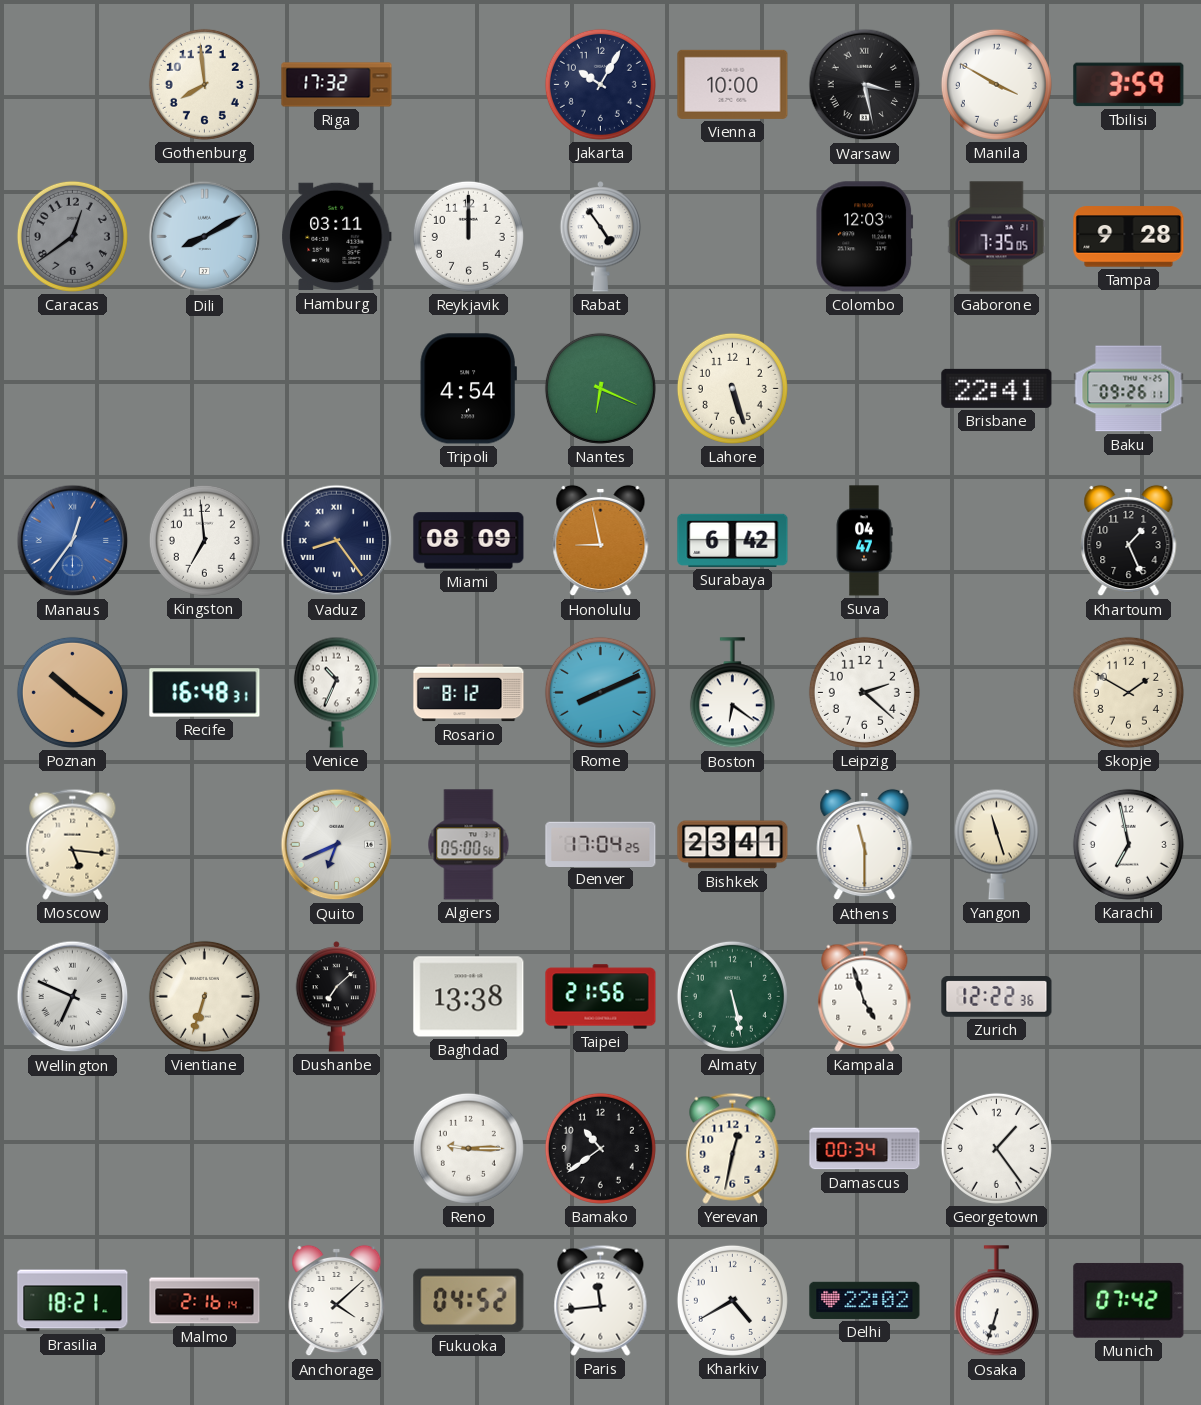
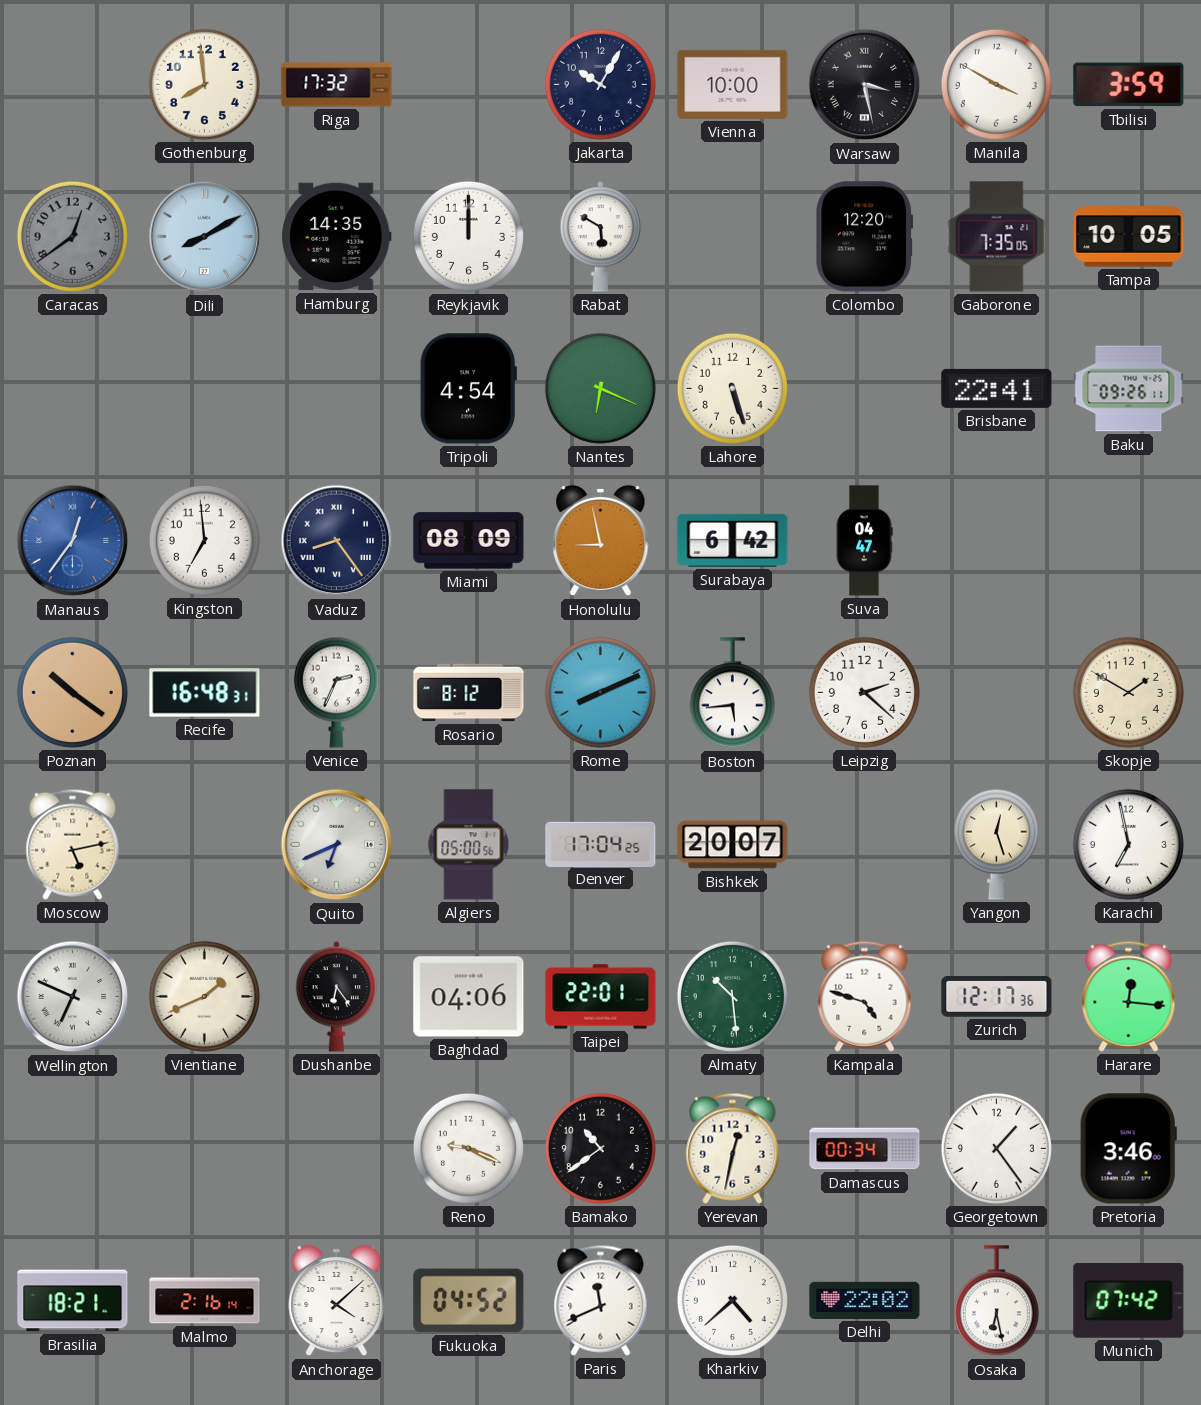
Hamburg: 03:11 -> 14:35
Rabat: 4:54 -> 5:50
Colombo: 12:03 -> 12:20
Tampa: 9:28 -> 10:05
Khartoum: 1:26 -> none
Venice: 10:34 -> 2:34
Boston: 6:21 -> 5:44
Moscow: 5:16 -> 5:13
Bishkek: 23:41 -> 20:07
Athens: 11:30 -> none
Yangon: 11:27 -> 12:27
Vientiane: 6:33 -> 1:41
Dushanbe: 7:08 -> 6:24
Baghdad: 13:38 -> 04:06
Taipei: 21:56 -> 22:01
Almaty: 5:28 -> 10:29
Kampala: 4:57 -> 4:48
Zurich: 12:22 -> 12:17
Harare: none -> 12:16
Reno: 9:15 -> 9:19
Pretoria: none -> 3:46
Paris: 11:44 -> 11:41
Kharkiv: 4:40 -> 4:38
Osaka: 6:33 -> 6:28
